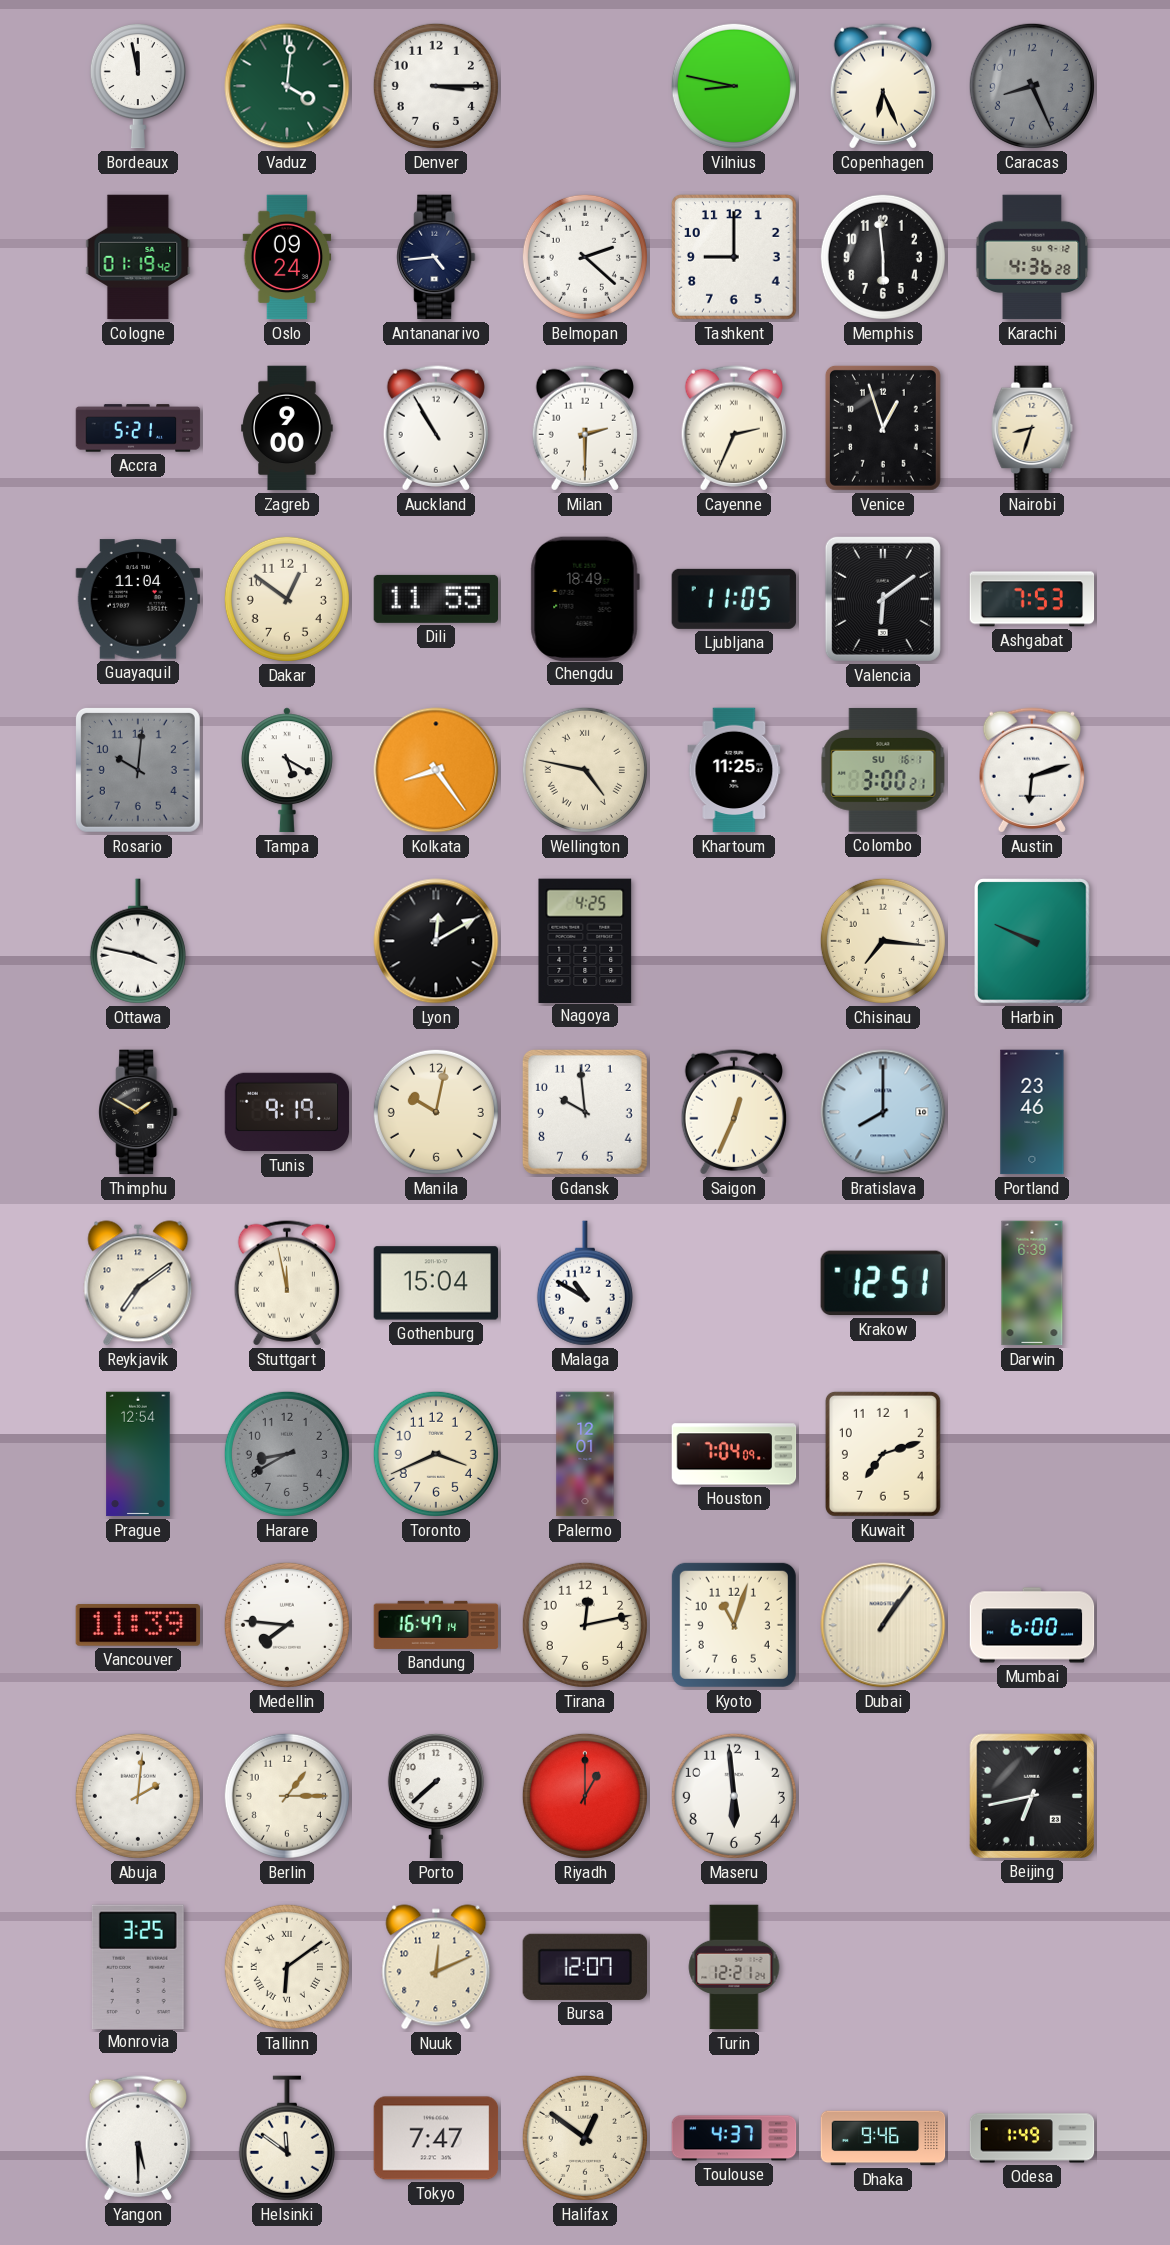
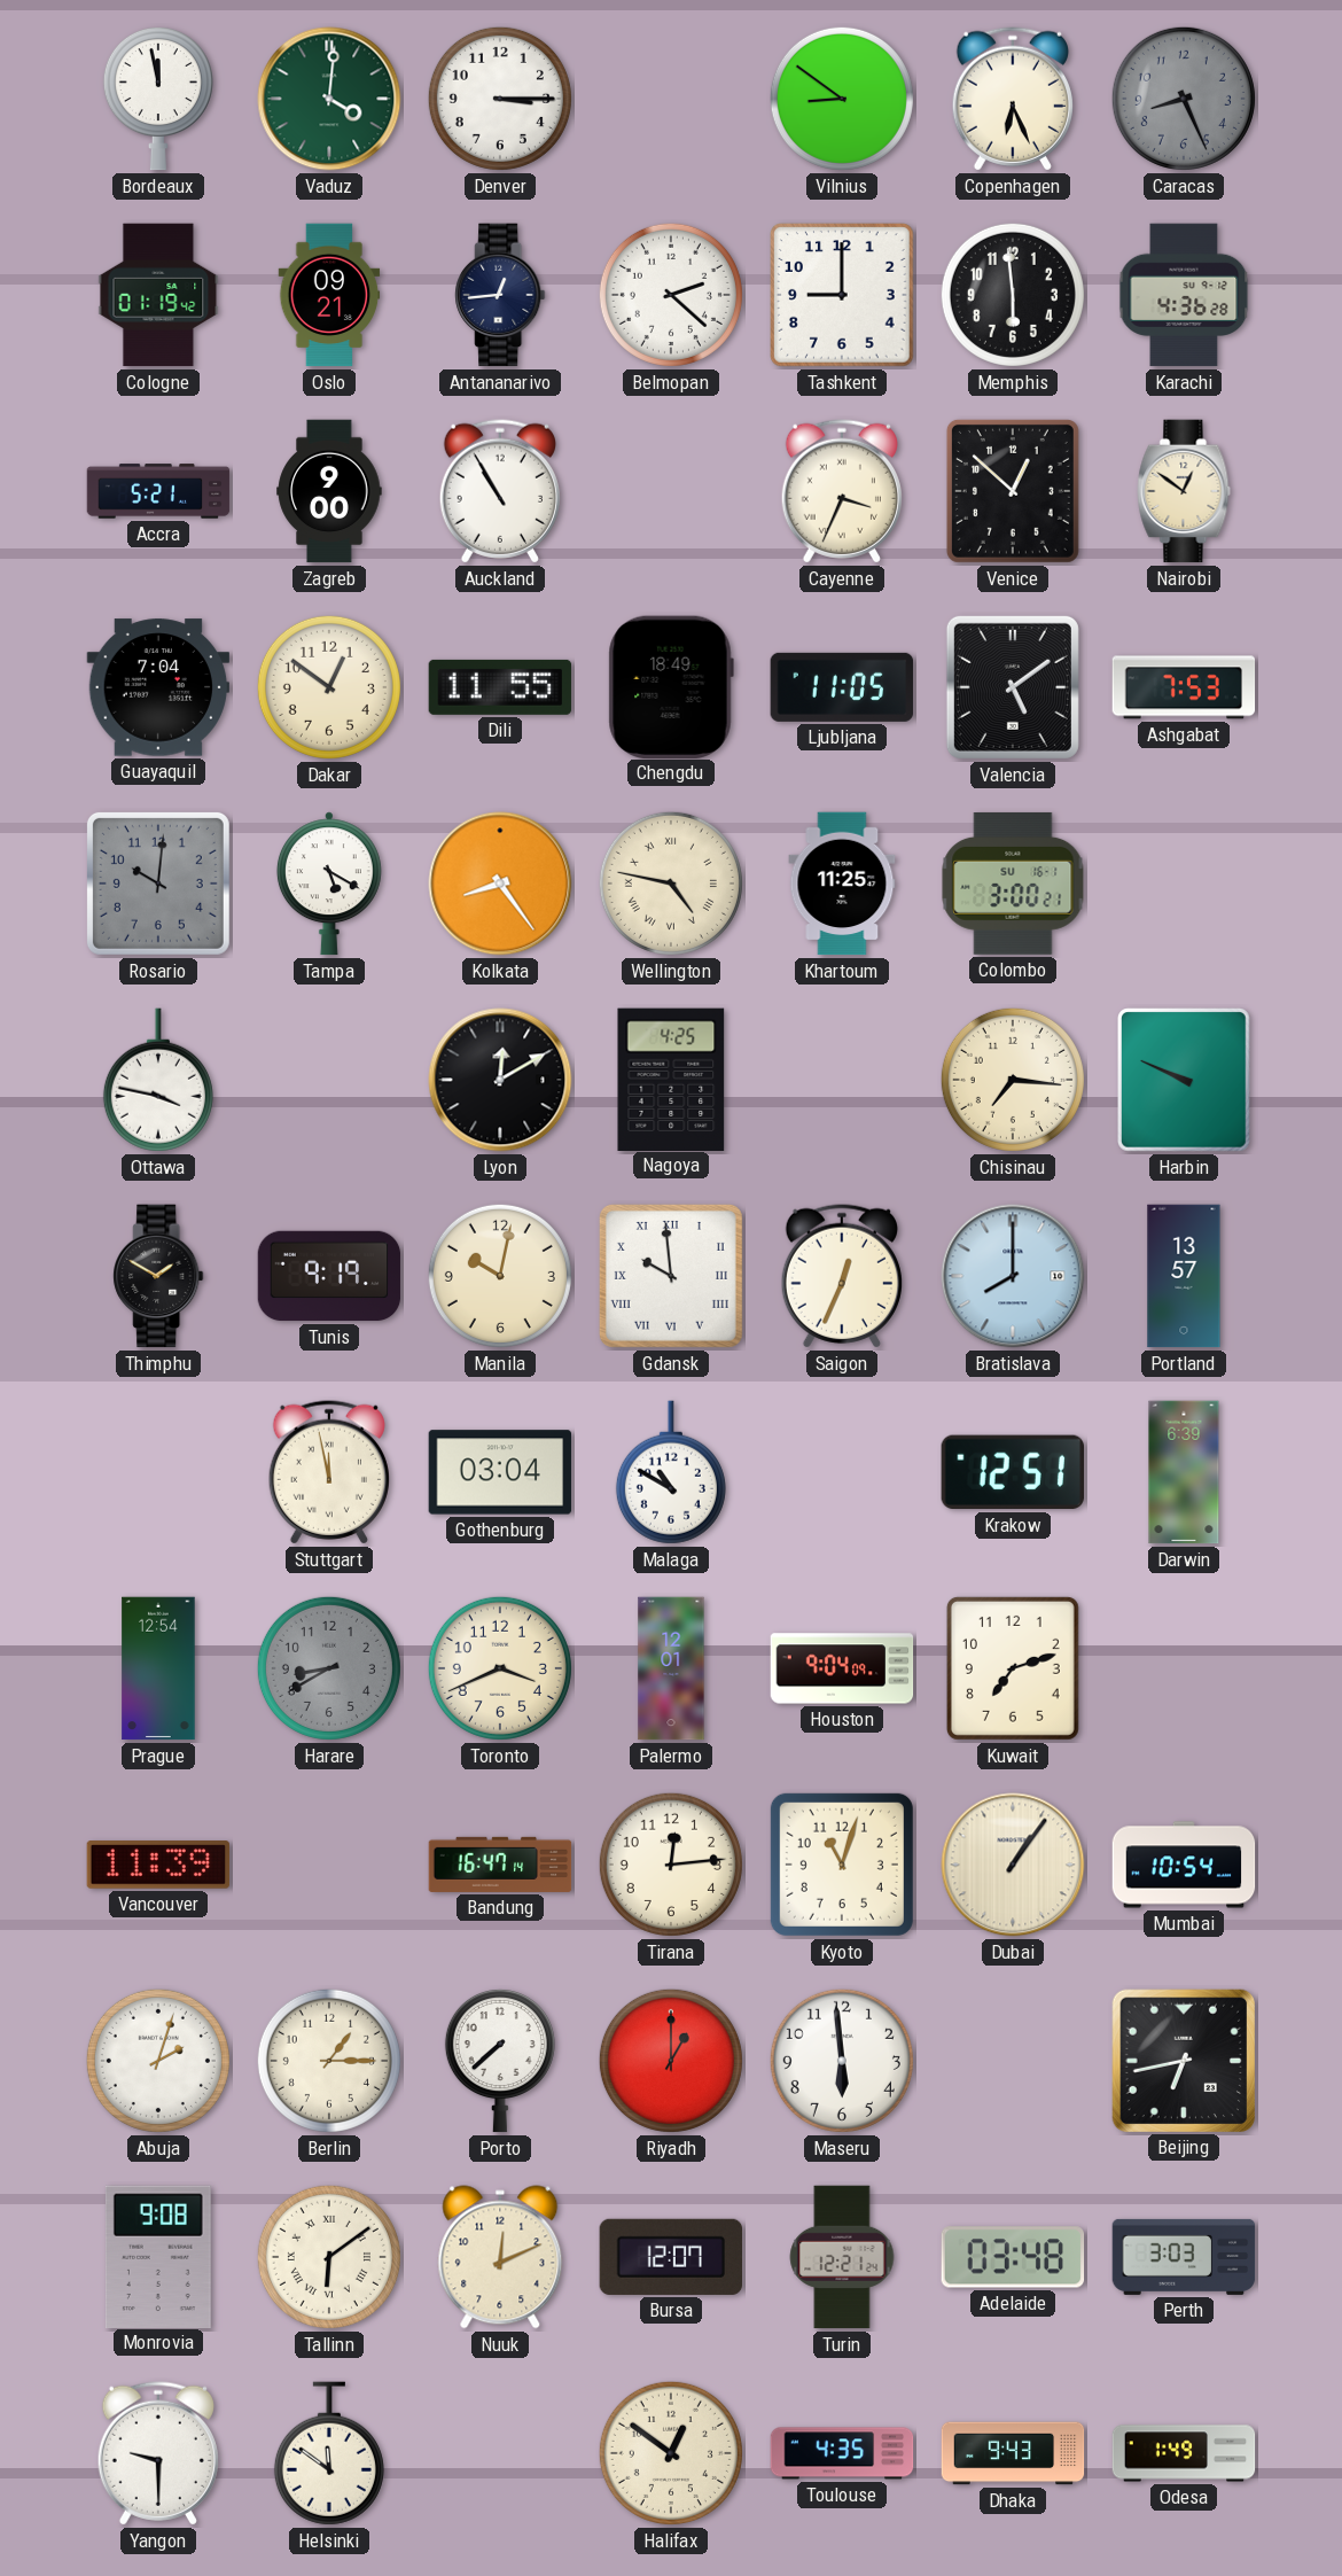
Vilnius: 8:47 -> 8:51
Oslo: 09:24 -> 09:21
Antananarivo: 4:44 -> 12:44
Milan: 2:30 -> none
Cayenne: 2:34 -> 3:34
Venice: 12:57 -> 12:52
Nairobi: 8:33 -> 12:51
Guayaquil: 11:04 -> 7:04
Valencia: 6:09 -> 5:09
Austin: 6:12 -> none
Gdansk numerals: Arabic -> Roman
Portland: 23:46 -> 13:57
Reykjavik: 7:09 -> none
Gothenburg: 15:04 -> 03:04
Houston: 7:04 -> 9:04
Medellin: 7:46 -> none
Tirana: 12:13 -> 12:14
Mumbai: 6:00 -> 10:54
Abuja: 2:01 -> 2:03
Monrovia: 3:25 -> 9:08
Adelaide: none -> 03:48
Perth: none -> 3:03
Yangon: 5:30 -> 9:30
Tokyo: 7:47 -> none
Toulouse: 4:37 -> 4:35
Dhaka: 9:46 -> 9:43
